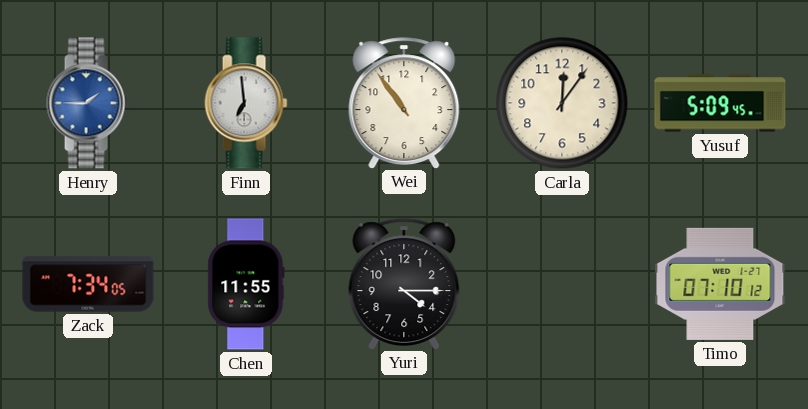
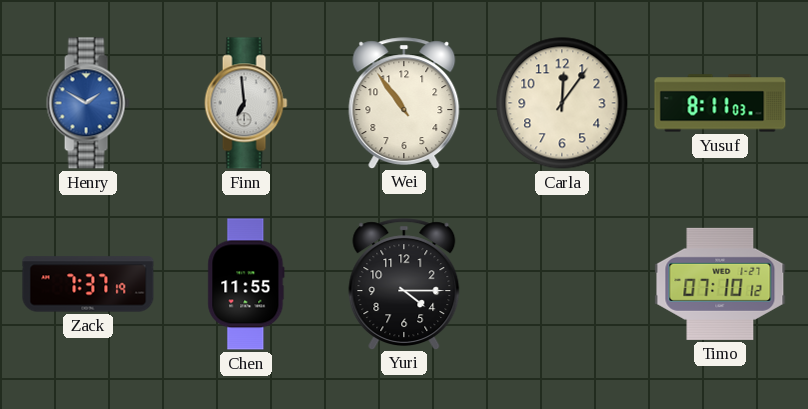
Henry: 1:45 -> 1:50
Yusuf: 5:09 -> 8:11
Zack: 7:34 -> 7:37
